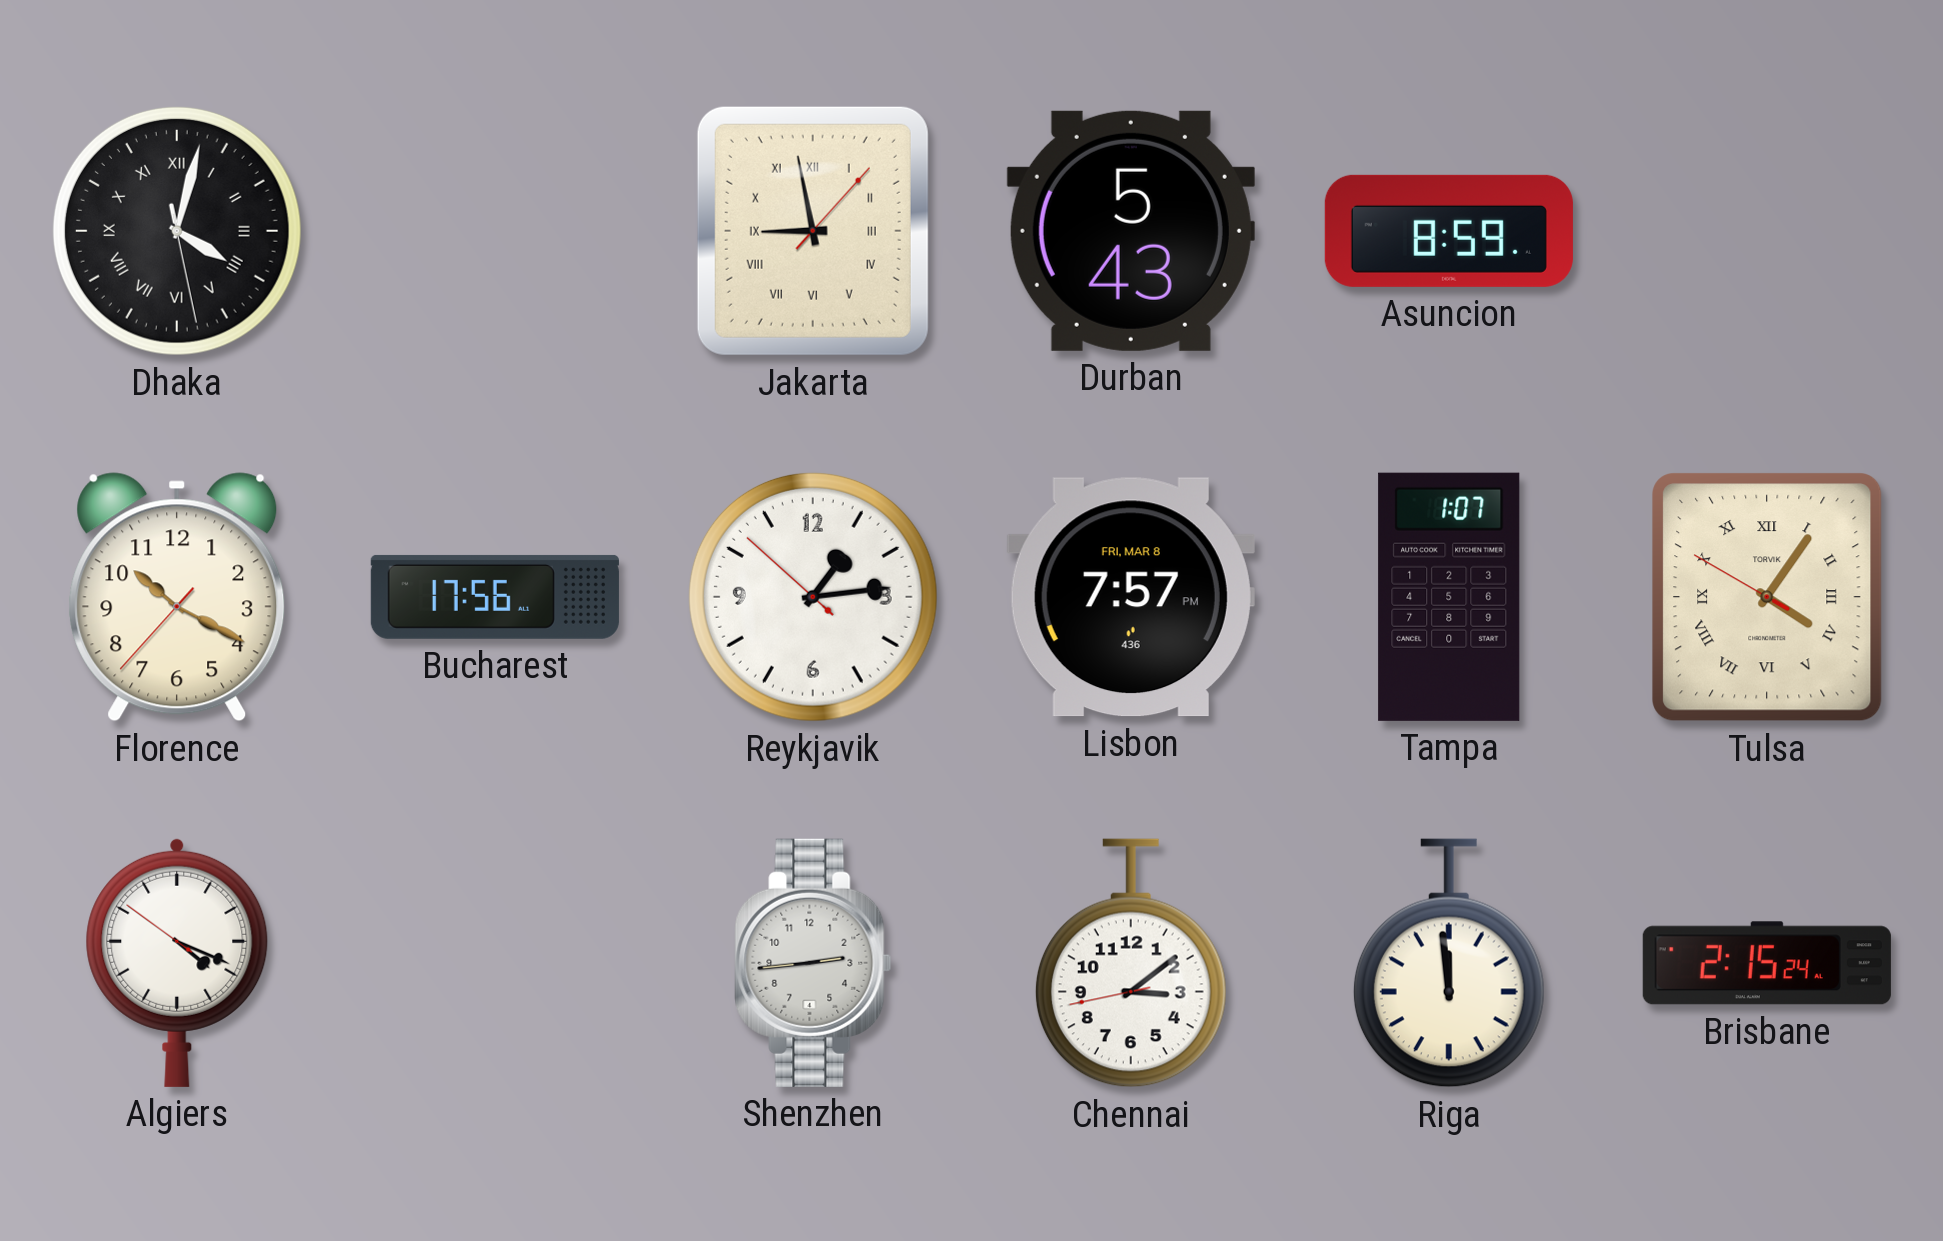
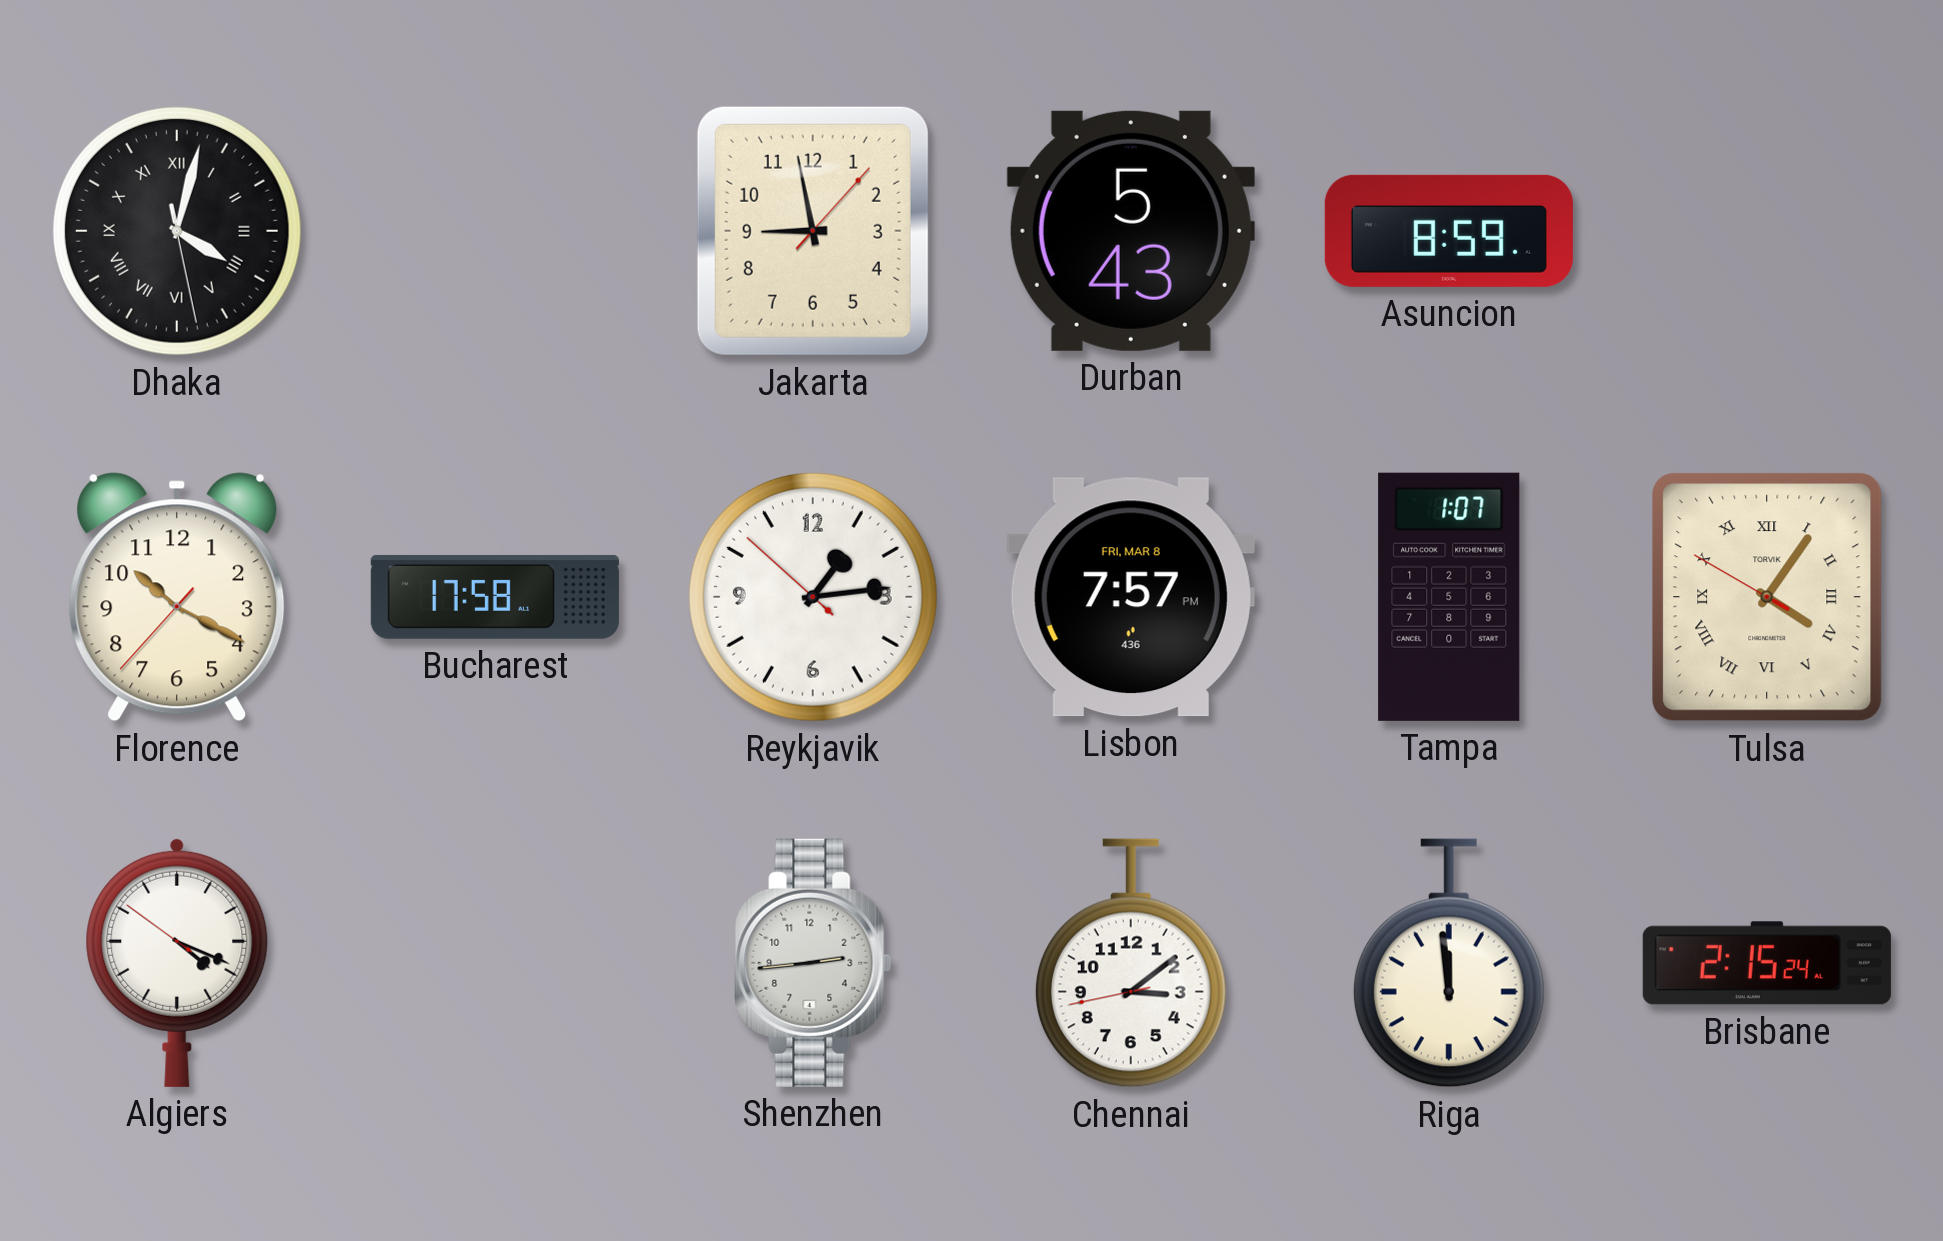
Jakarta numerals: Roman -> Arabic
Bucharest: 17:56 -> 17:58
